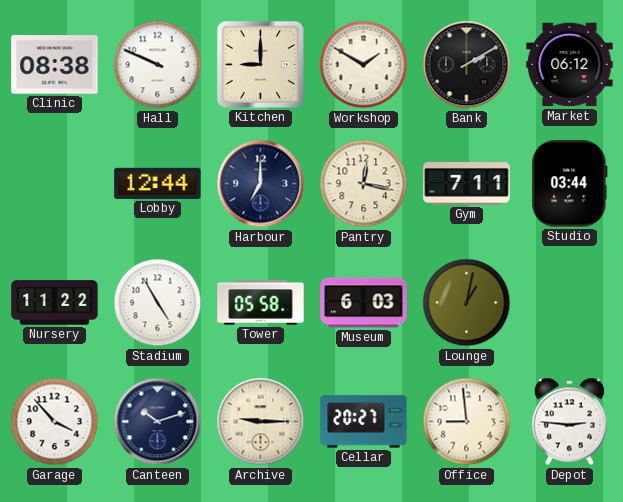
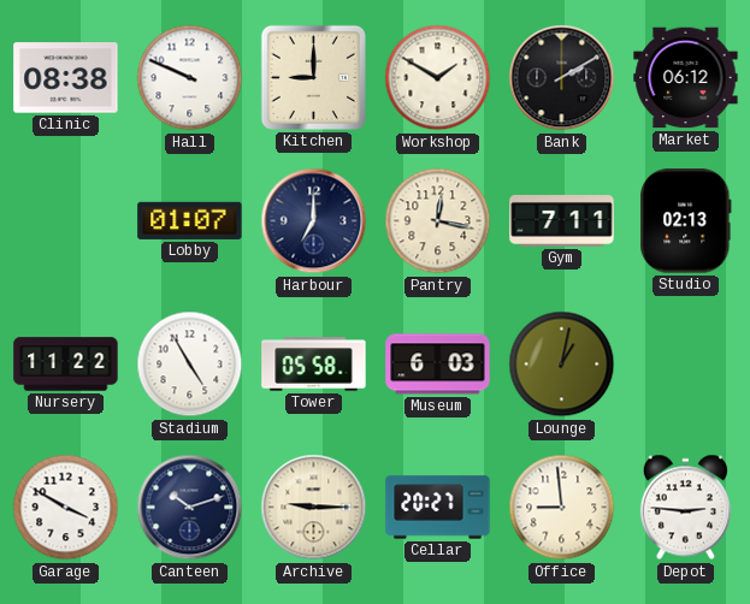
Lobby: 12:44 -> 01:07
Studio: 03:44 -> 02:13
Garage: 3:53 -> 3:50
